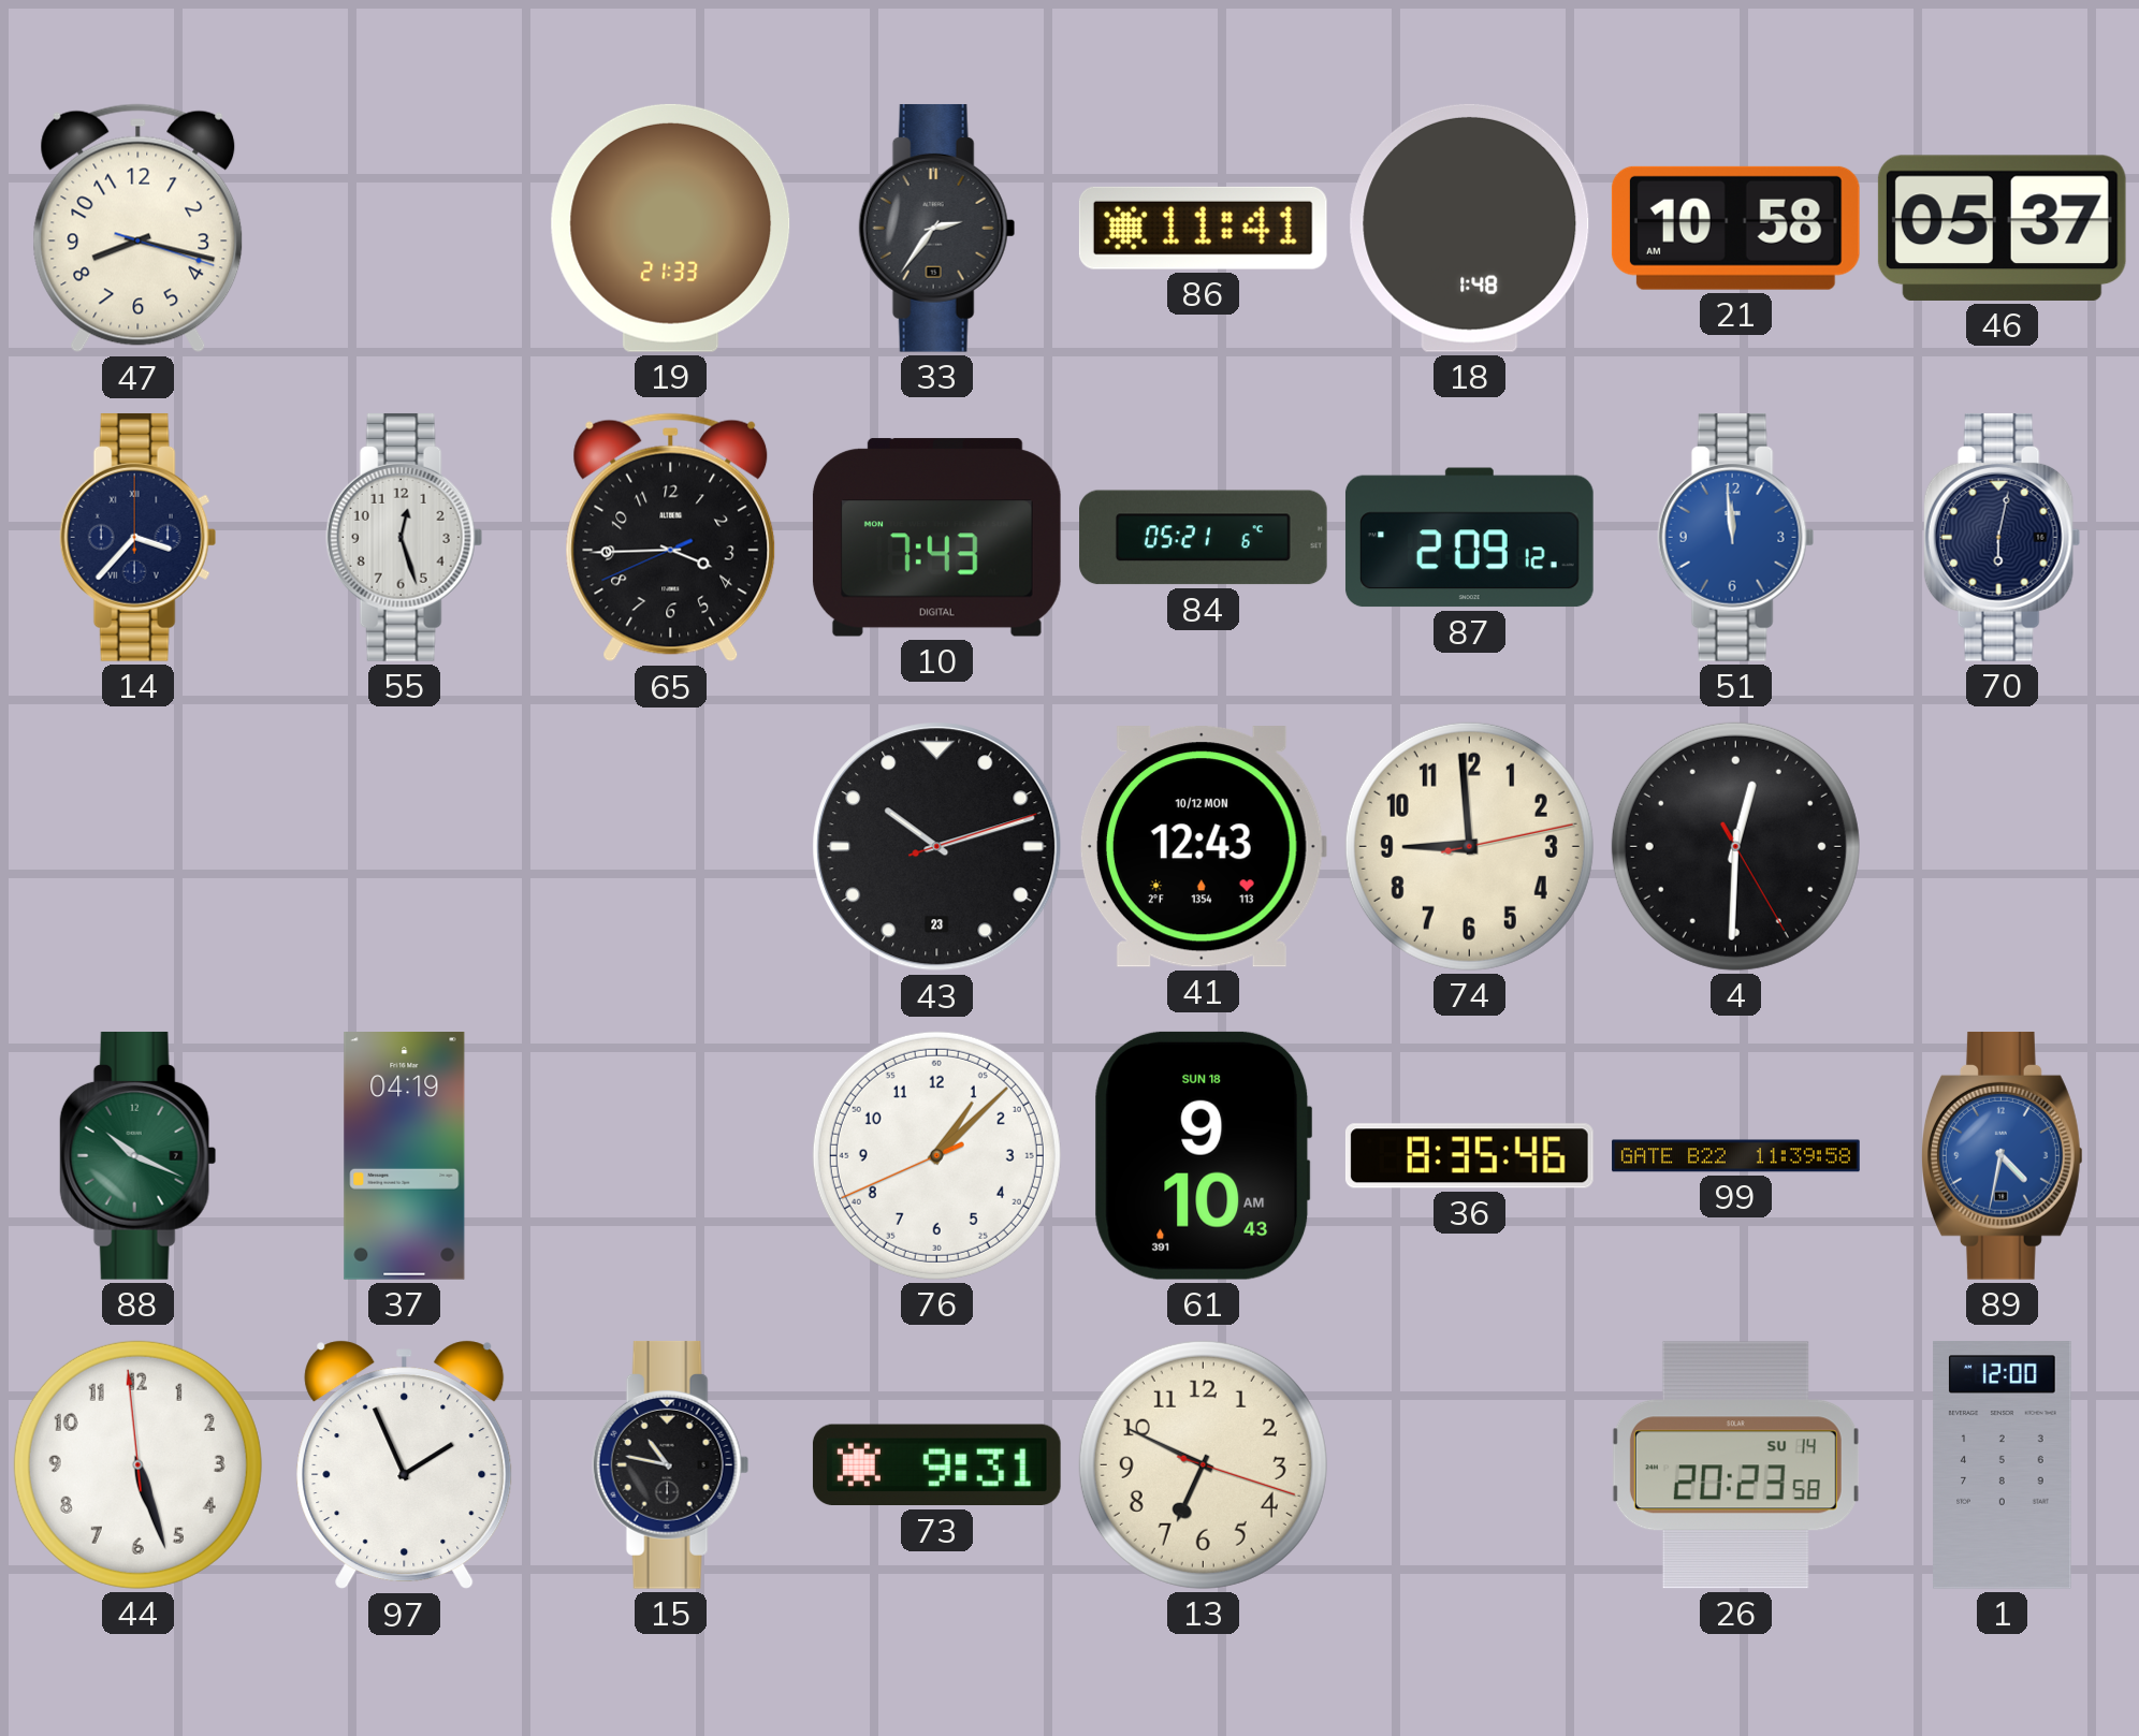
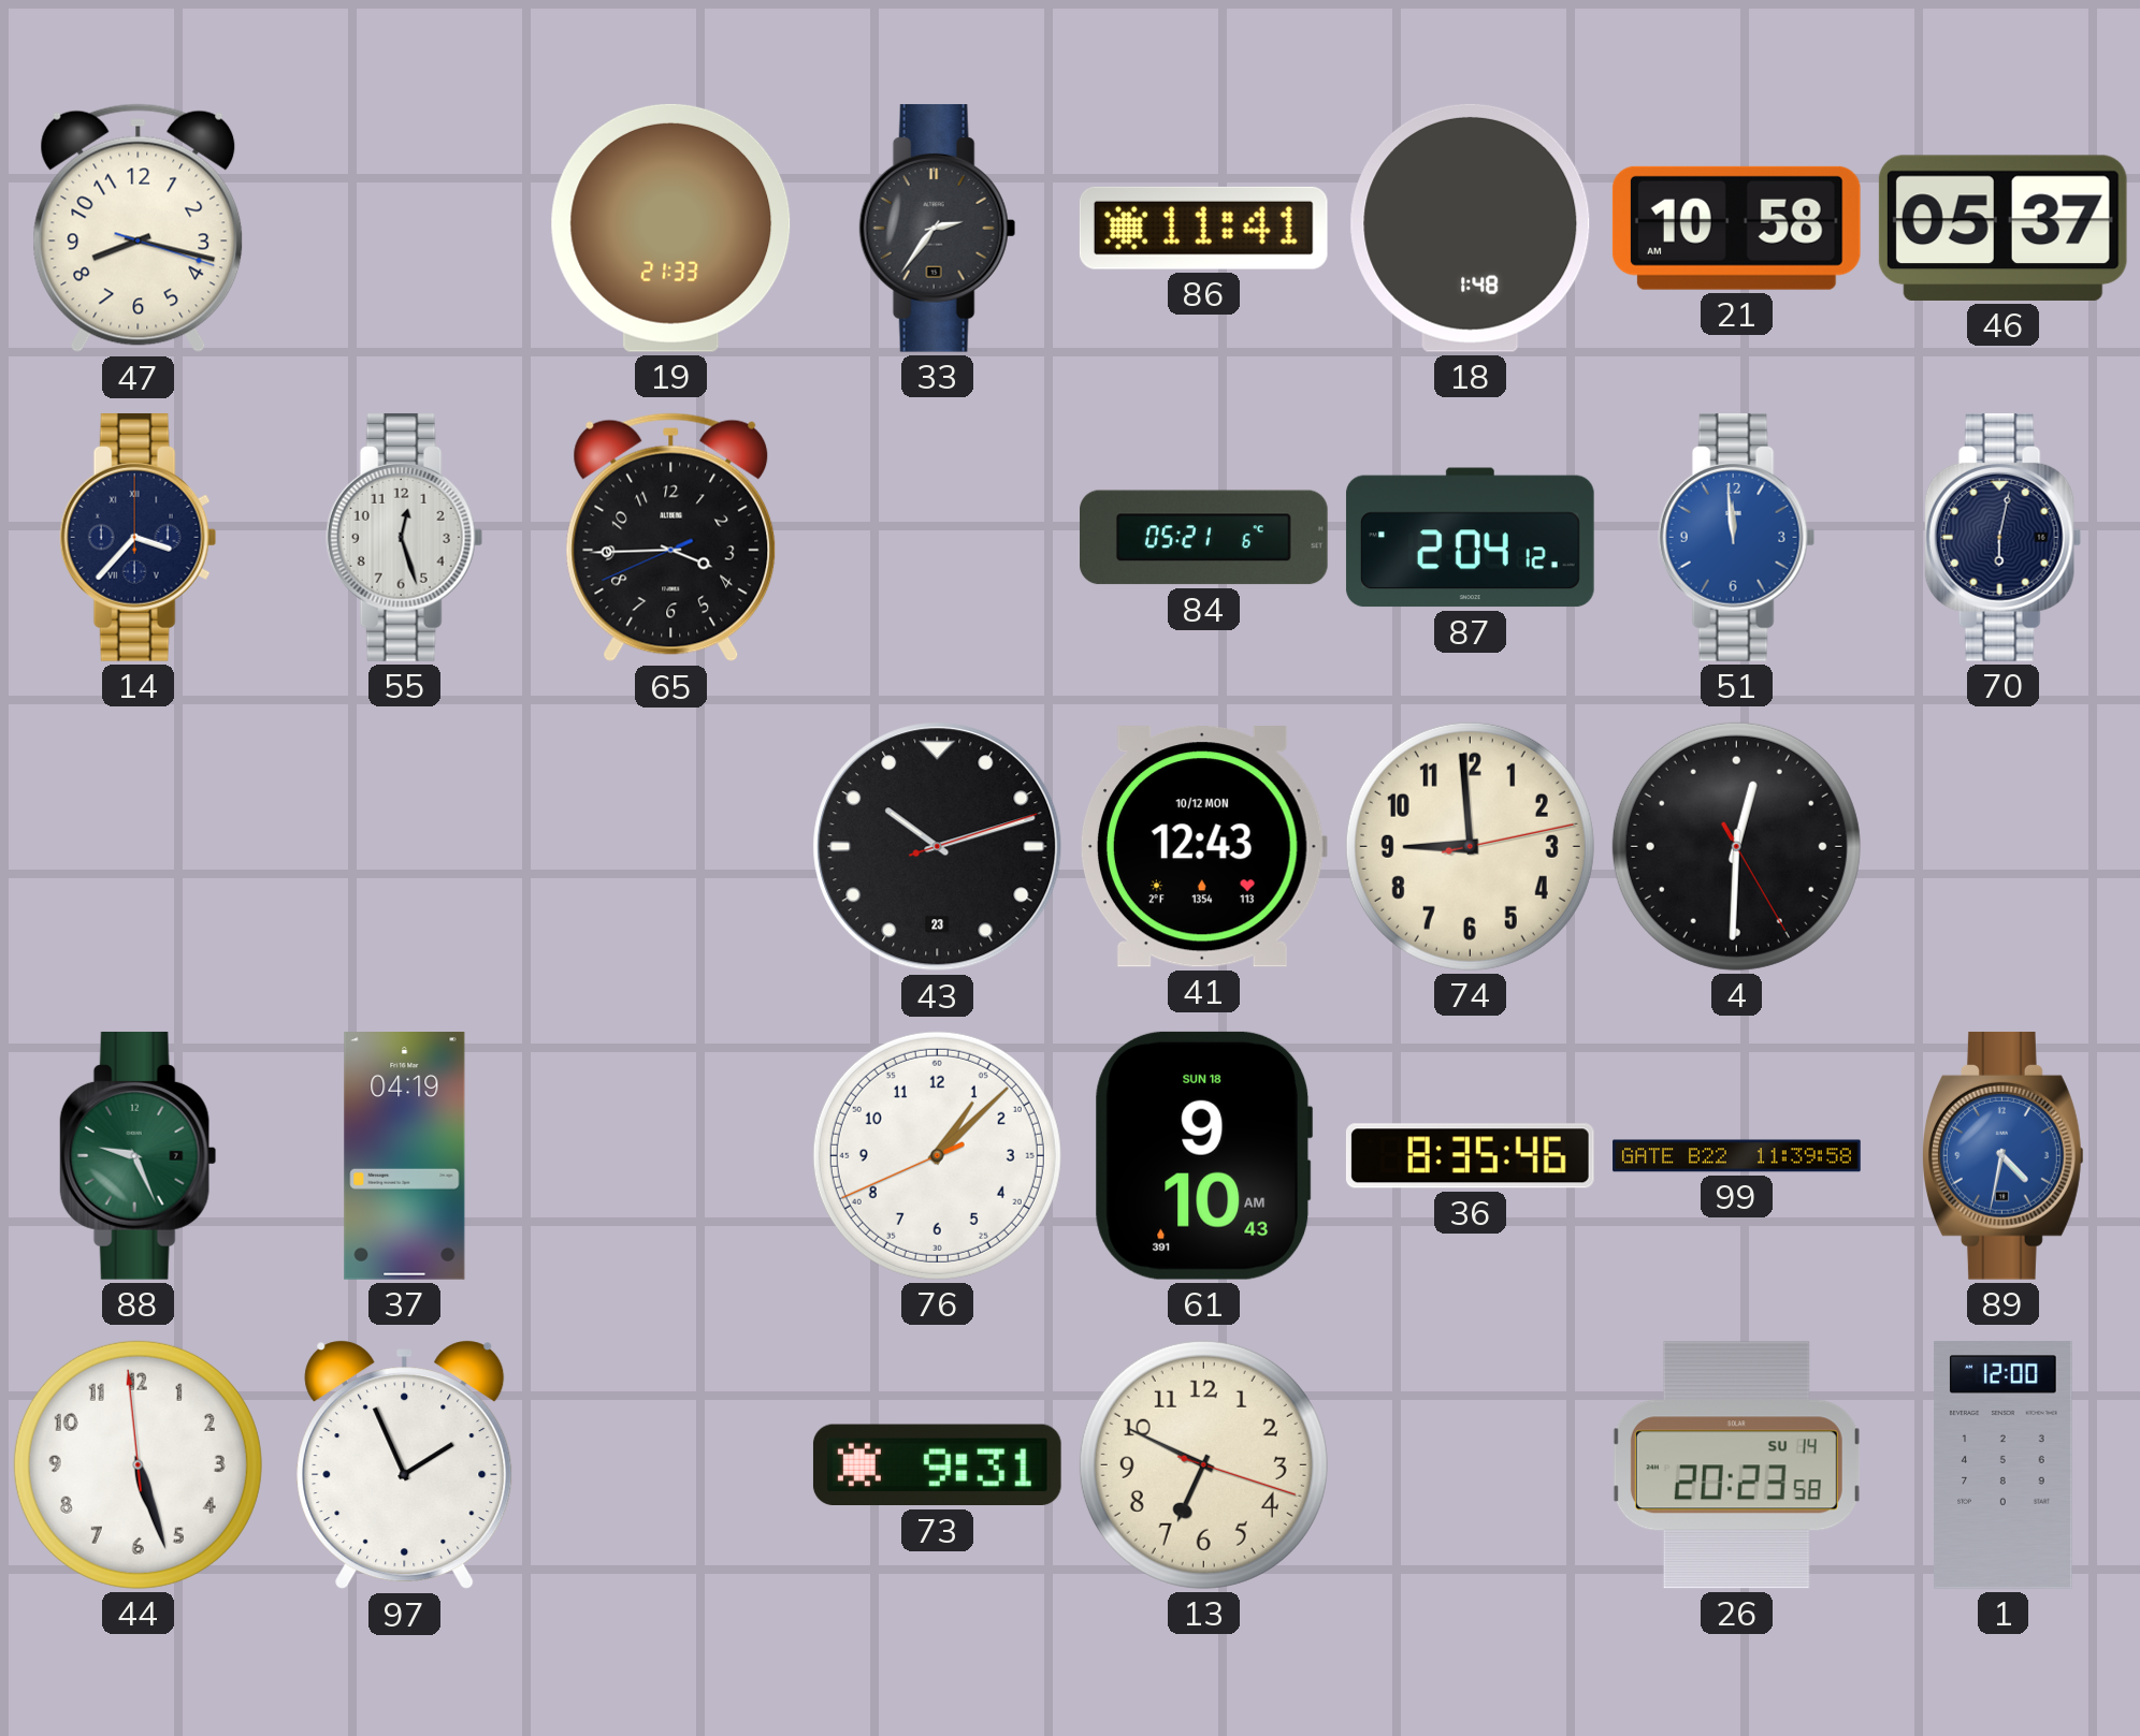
10: 7:43 -> none
87: 2:09 -> 2:04
88: 10:19 -> 9:26
15: 10:47 -> none
